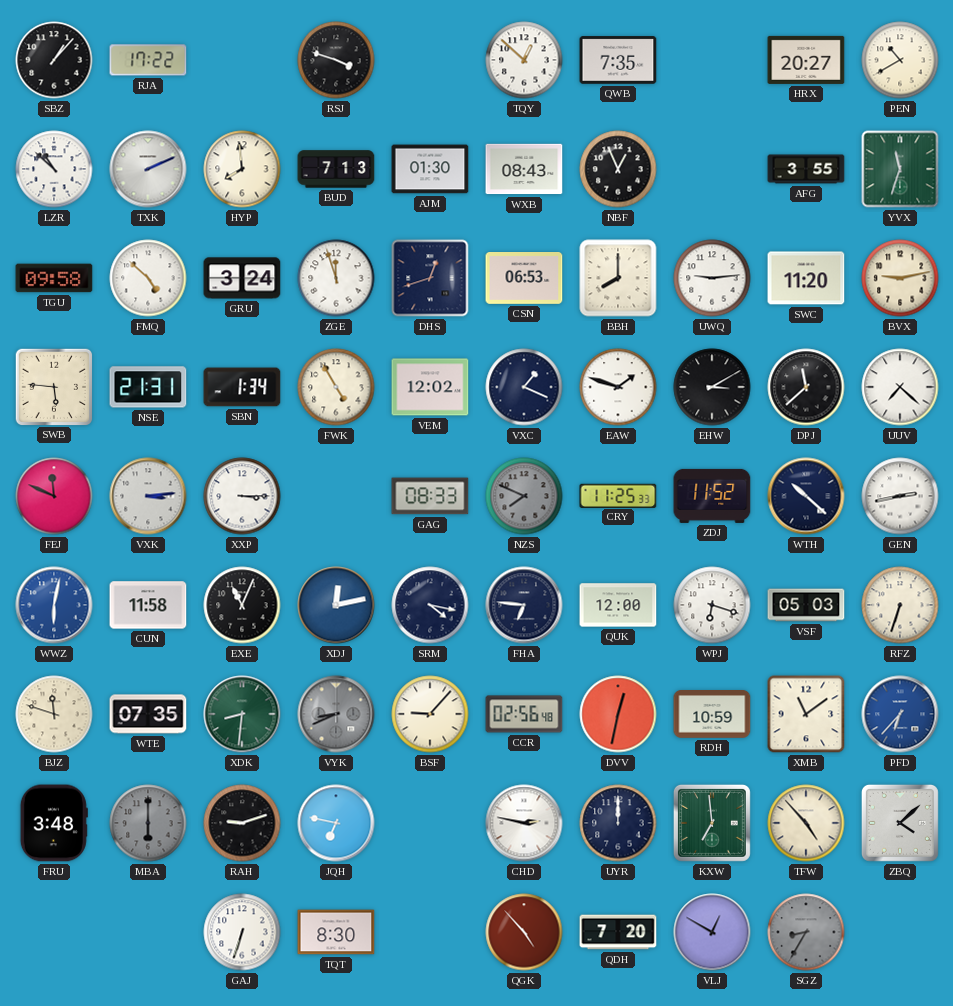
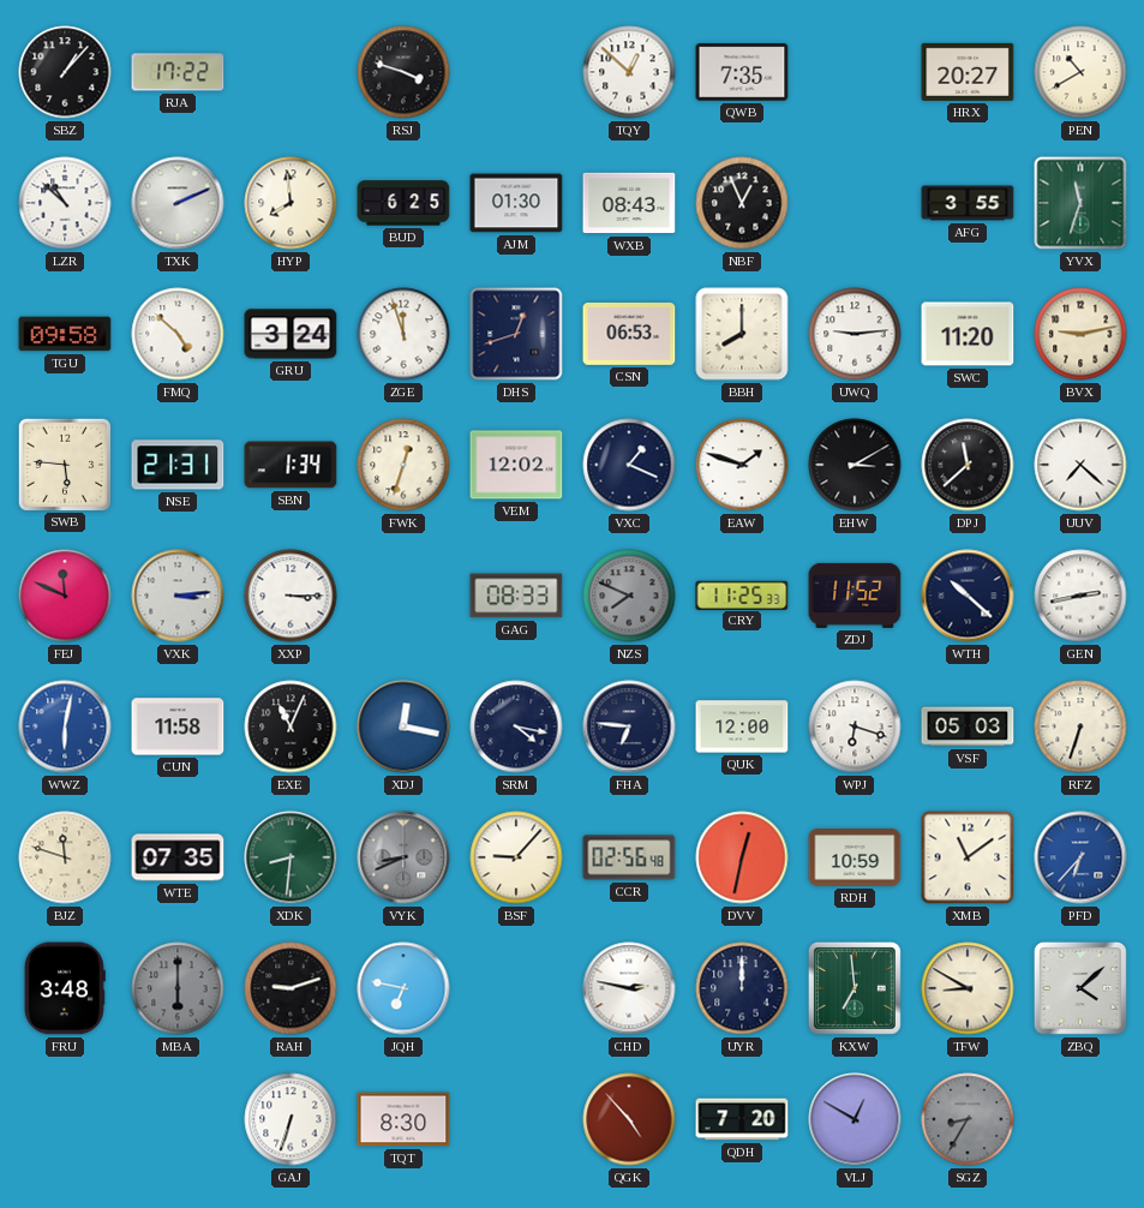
BUD: 7:13 -> 6:25
FWK: 4:55 -> 12:33
XDJ: 12:13 -> 12:17
TFW: 4:53 -> 8:50
